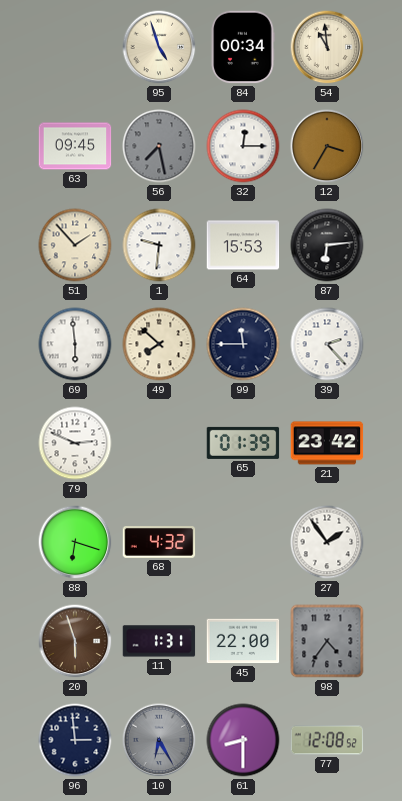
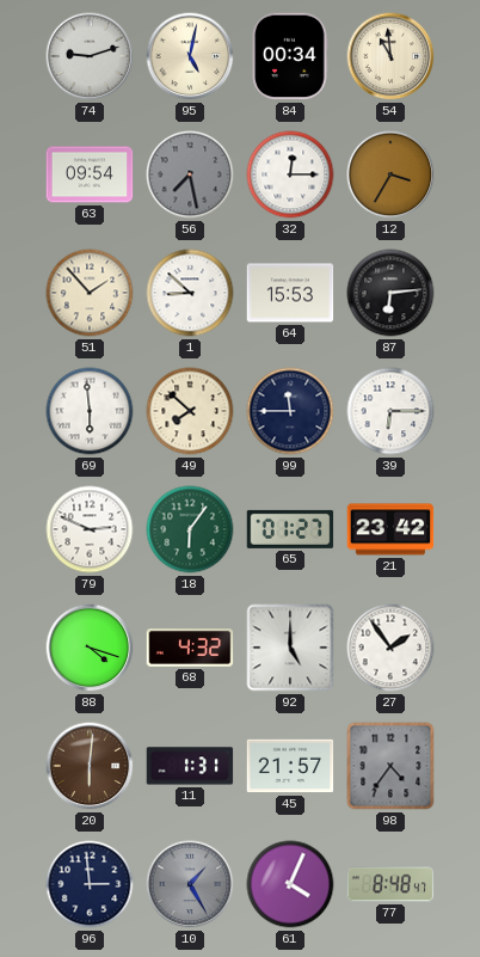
74: none -> 9:12
95: 4:57 -> 5:02
63: 09:45 -> 09:54
1: 9:31 -> 8:52
39: 2:23 -> 6:15
18: none -> 6:06
65: 01:39 -> 01:27
88: 6:18 -> 4:18
92: none -> 5:00
20: 5:57 -> 6:01
45: 22:00 -> 21:57
10: 6:25 -> 1:25
61: 8:30 -> 4:04
77: 12:08 -> 8:48
